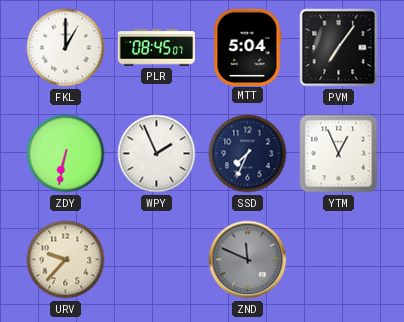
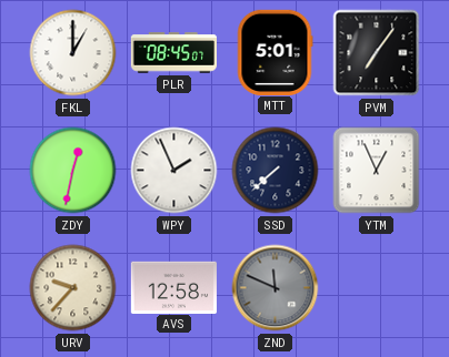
MTT: 5:04 -> 5:01
ZDY: 6:32 -> 12:32
SSD: 7:34 -> 7:38
AVS: none -> 12:58
